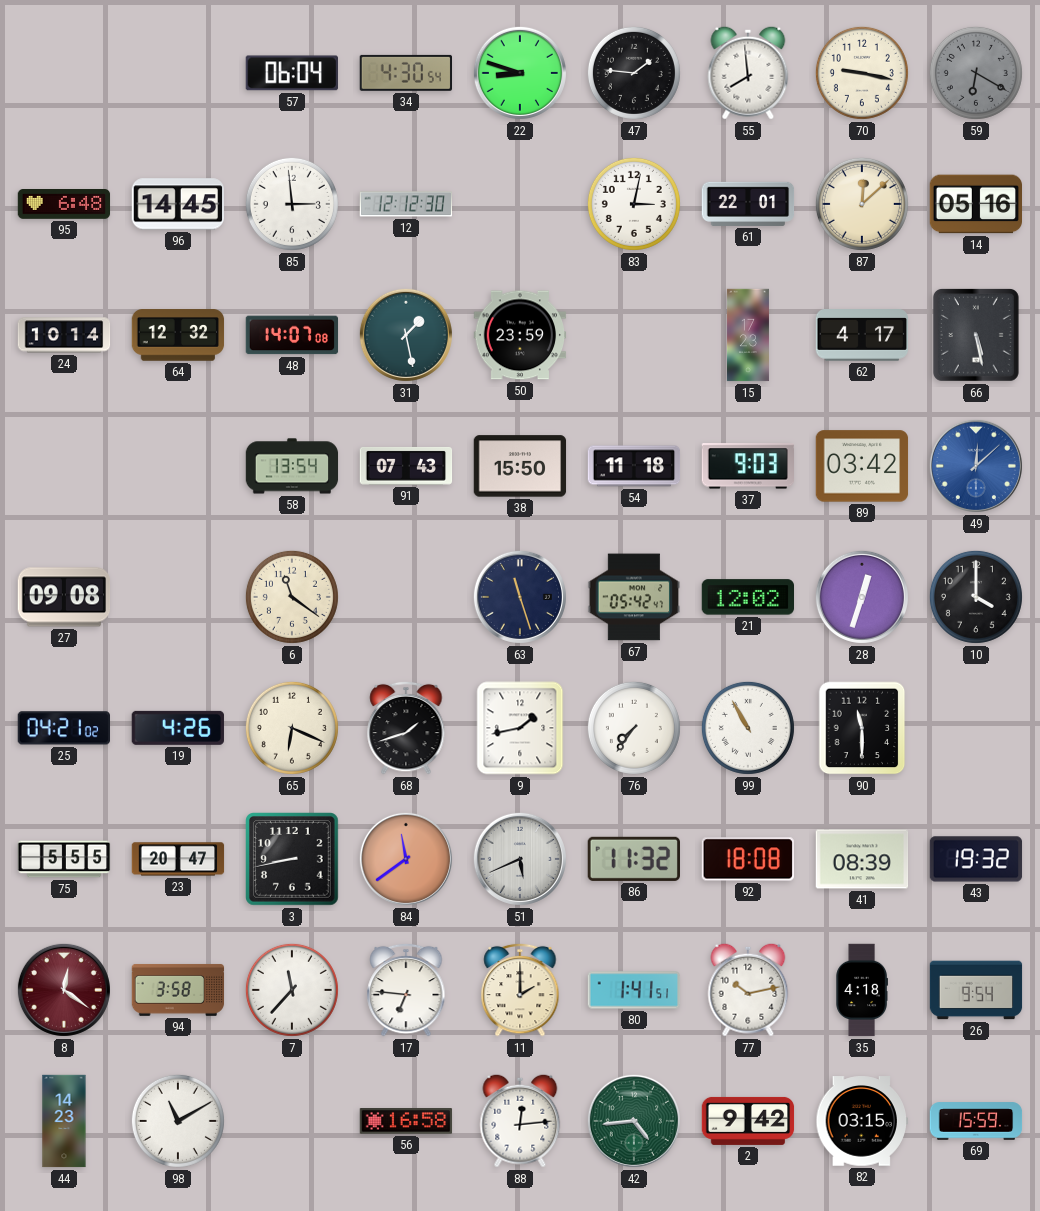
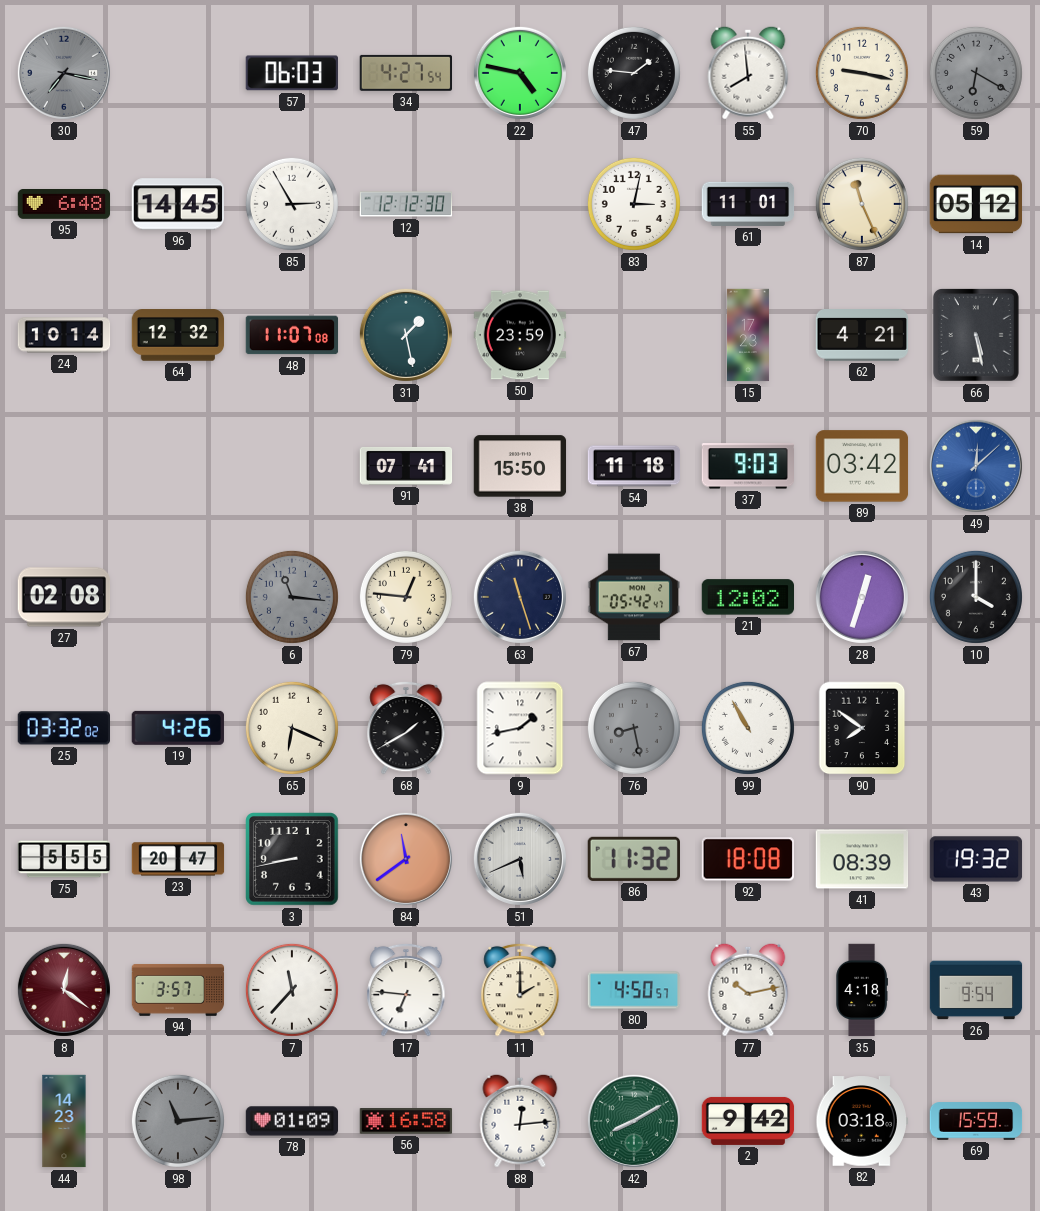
30: none -> 7:17
57: 06:04 -> 06:03
34: 4:30 -> 4:27
22: 8:48 -> 4:47
85: 2:59 -> 2:55
61: 22:01 -> 11:01
87: 12:08 -> 11:26
14: 05:16 -> 05:12
48: 14:07 -> 11:07
62: 4:17 -> 4:21
58: 13:54 -> none
91: 07:43 -> 07:41
27: 09:08 -> 02:08
6: 11:21 -> 11:16
6 dial: cream -> grey
79: none -> 12:46
25: 04:21 -> 03:32
68: 1:42 -> 1:40
76: 7:36 -> 8:28
76 dial: white -> grey
90: 11:30 -> 7:51
94: 3:58 -> 3:57
80: 1:41 -> 4:50
98: 11:10 -> 11:14
98 dial: white -> grey
78: none -> 01:09
42: 4:44 -> 8:10
82: 03:15 -> 03:18
